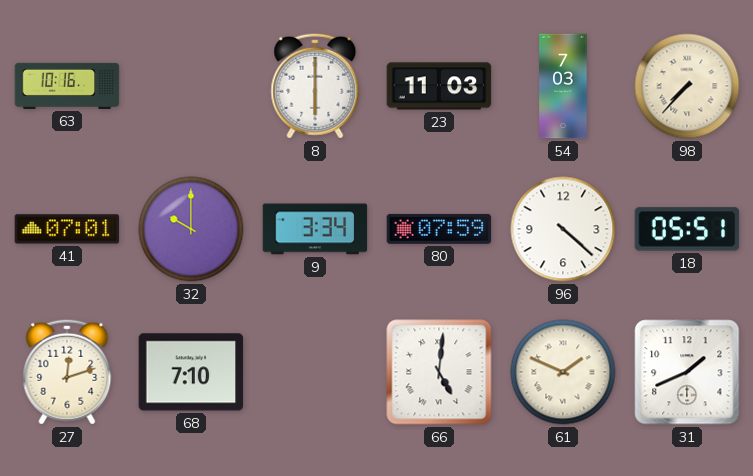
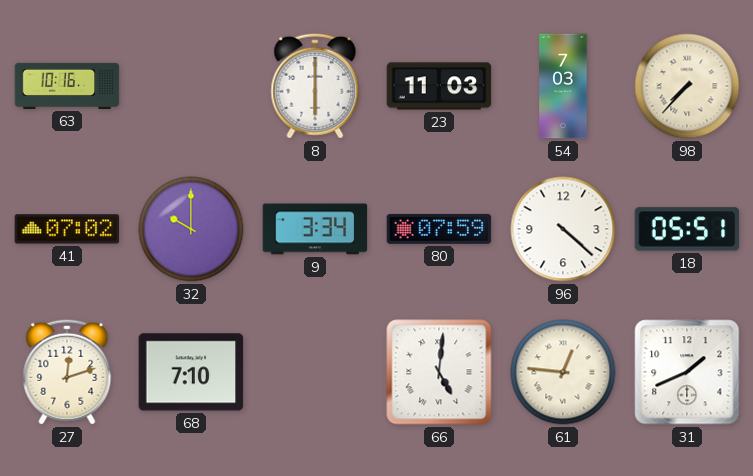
41: 07:01 -> 07:02
61: 1:49 -> 12:46
